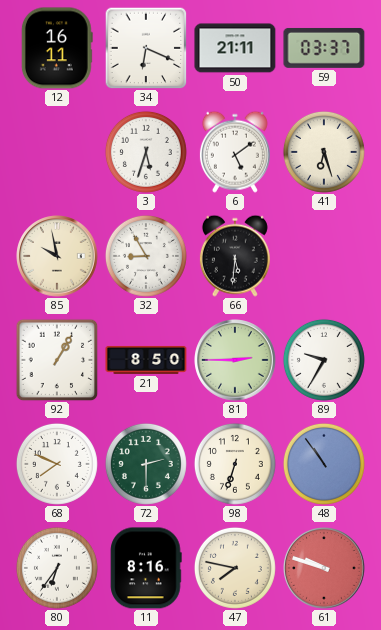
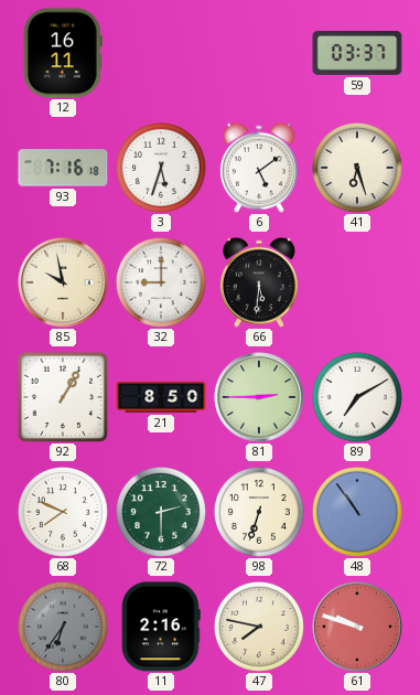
34: 6:19 -> none
50: 21:11 -> none
93: none -> 7:16
32: 8:55 -> 9:00
89: 9:35 -> 7:10
80 dial: white -> grey
11: 8:16 -> 2:16
